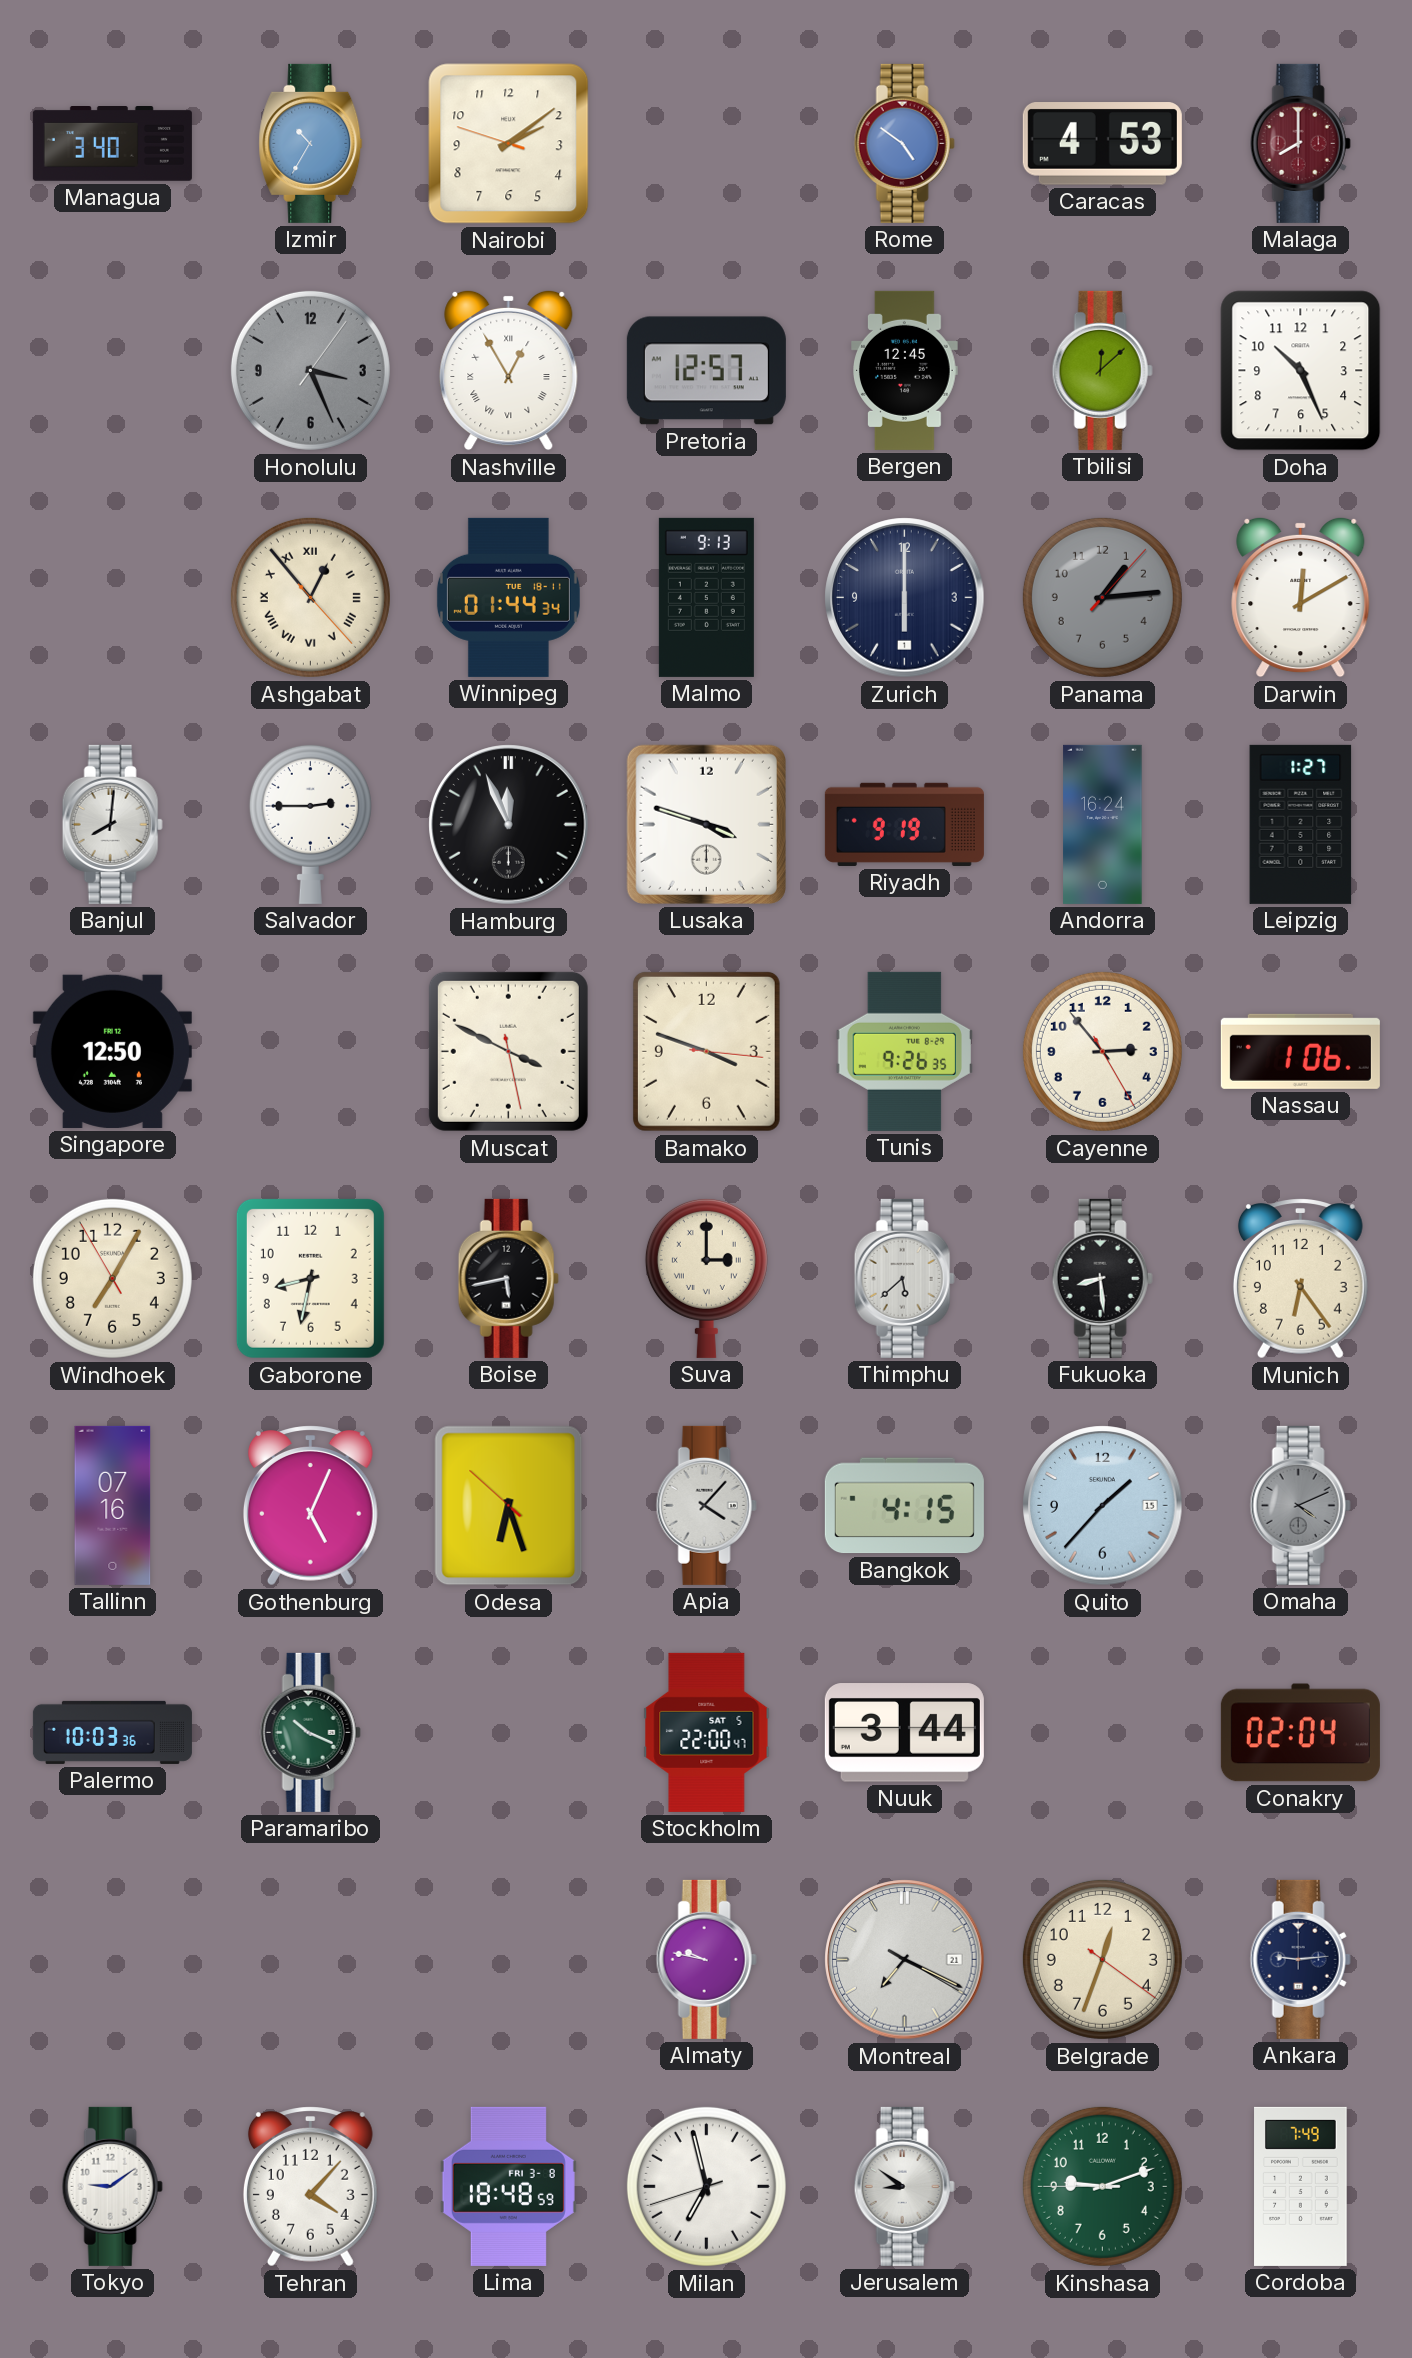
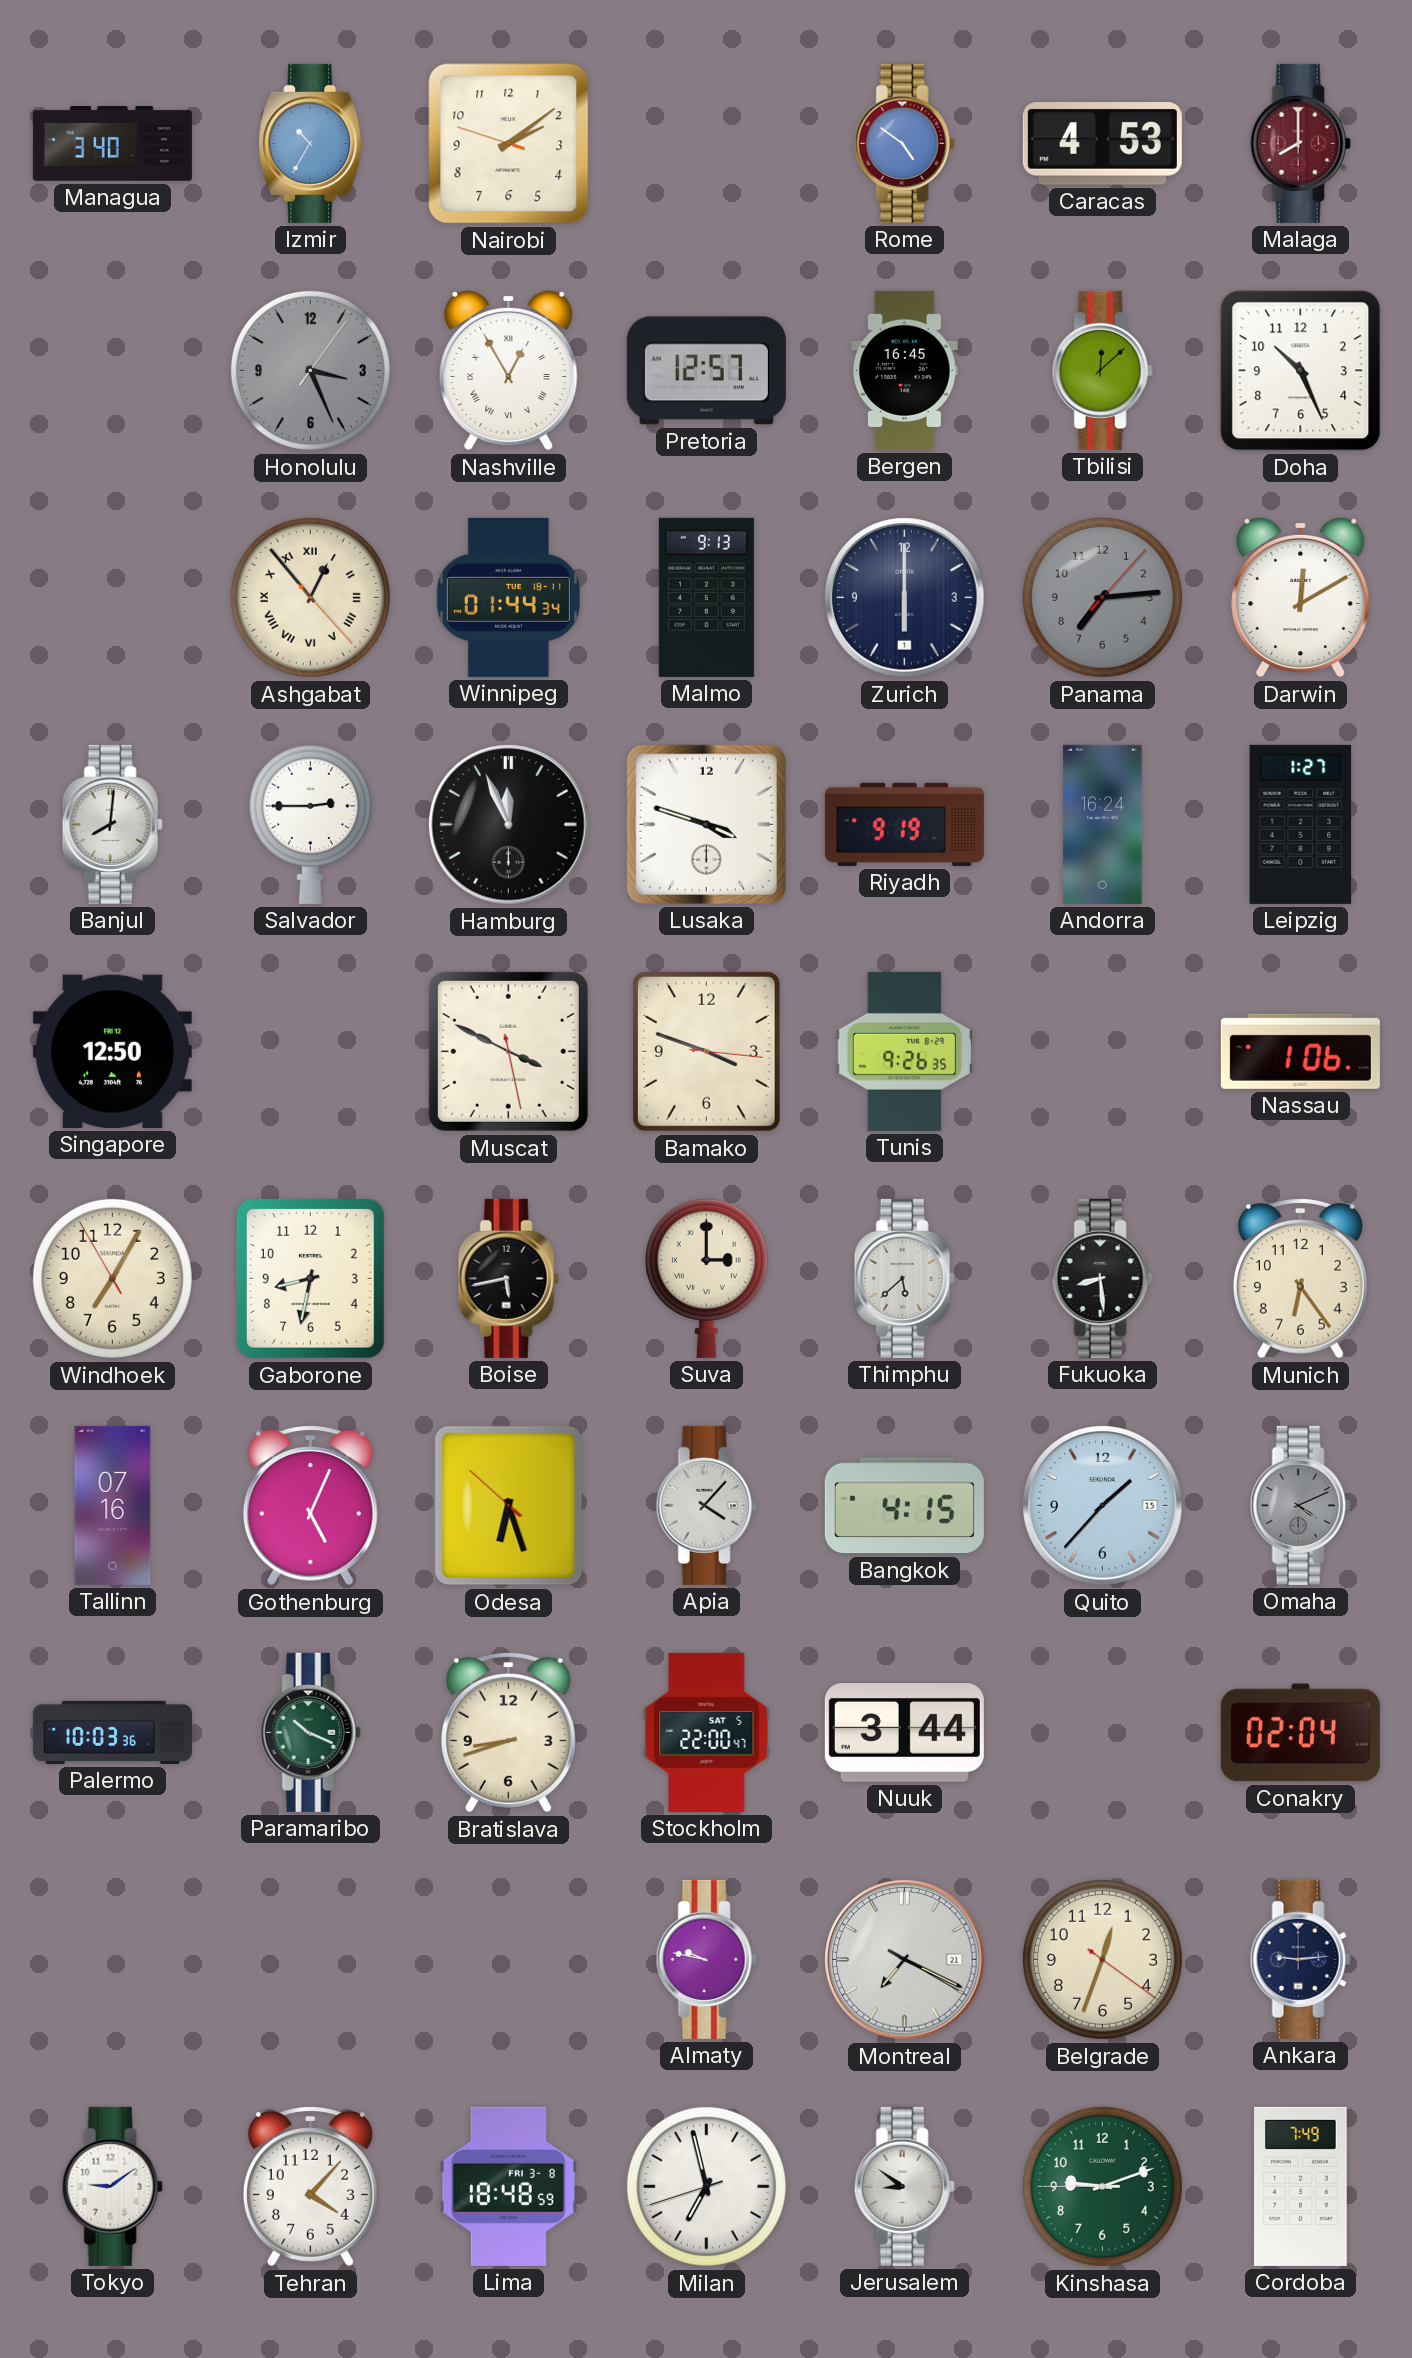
Bergen: 12:45 -> 16:45
Panama: 1:14 -> 7:14
Cayenne: 2:53 -> none
Bratislava: none -> 8:42
